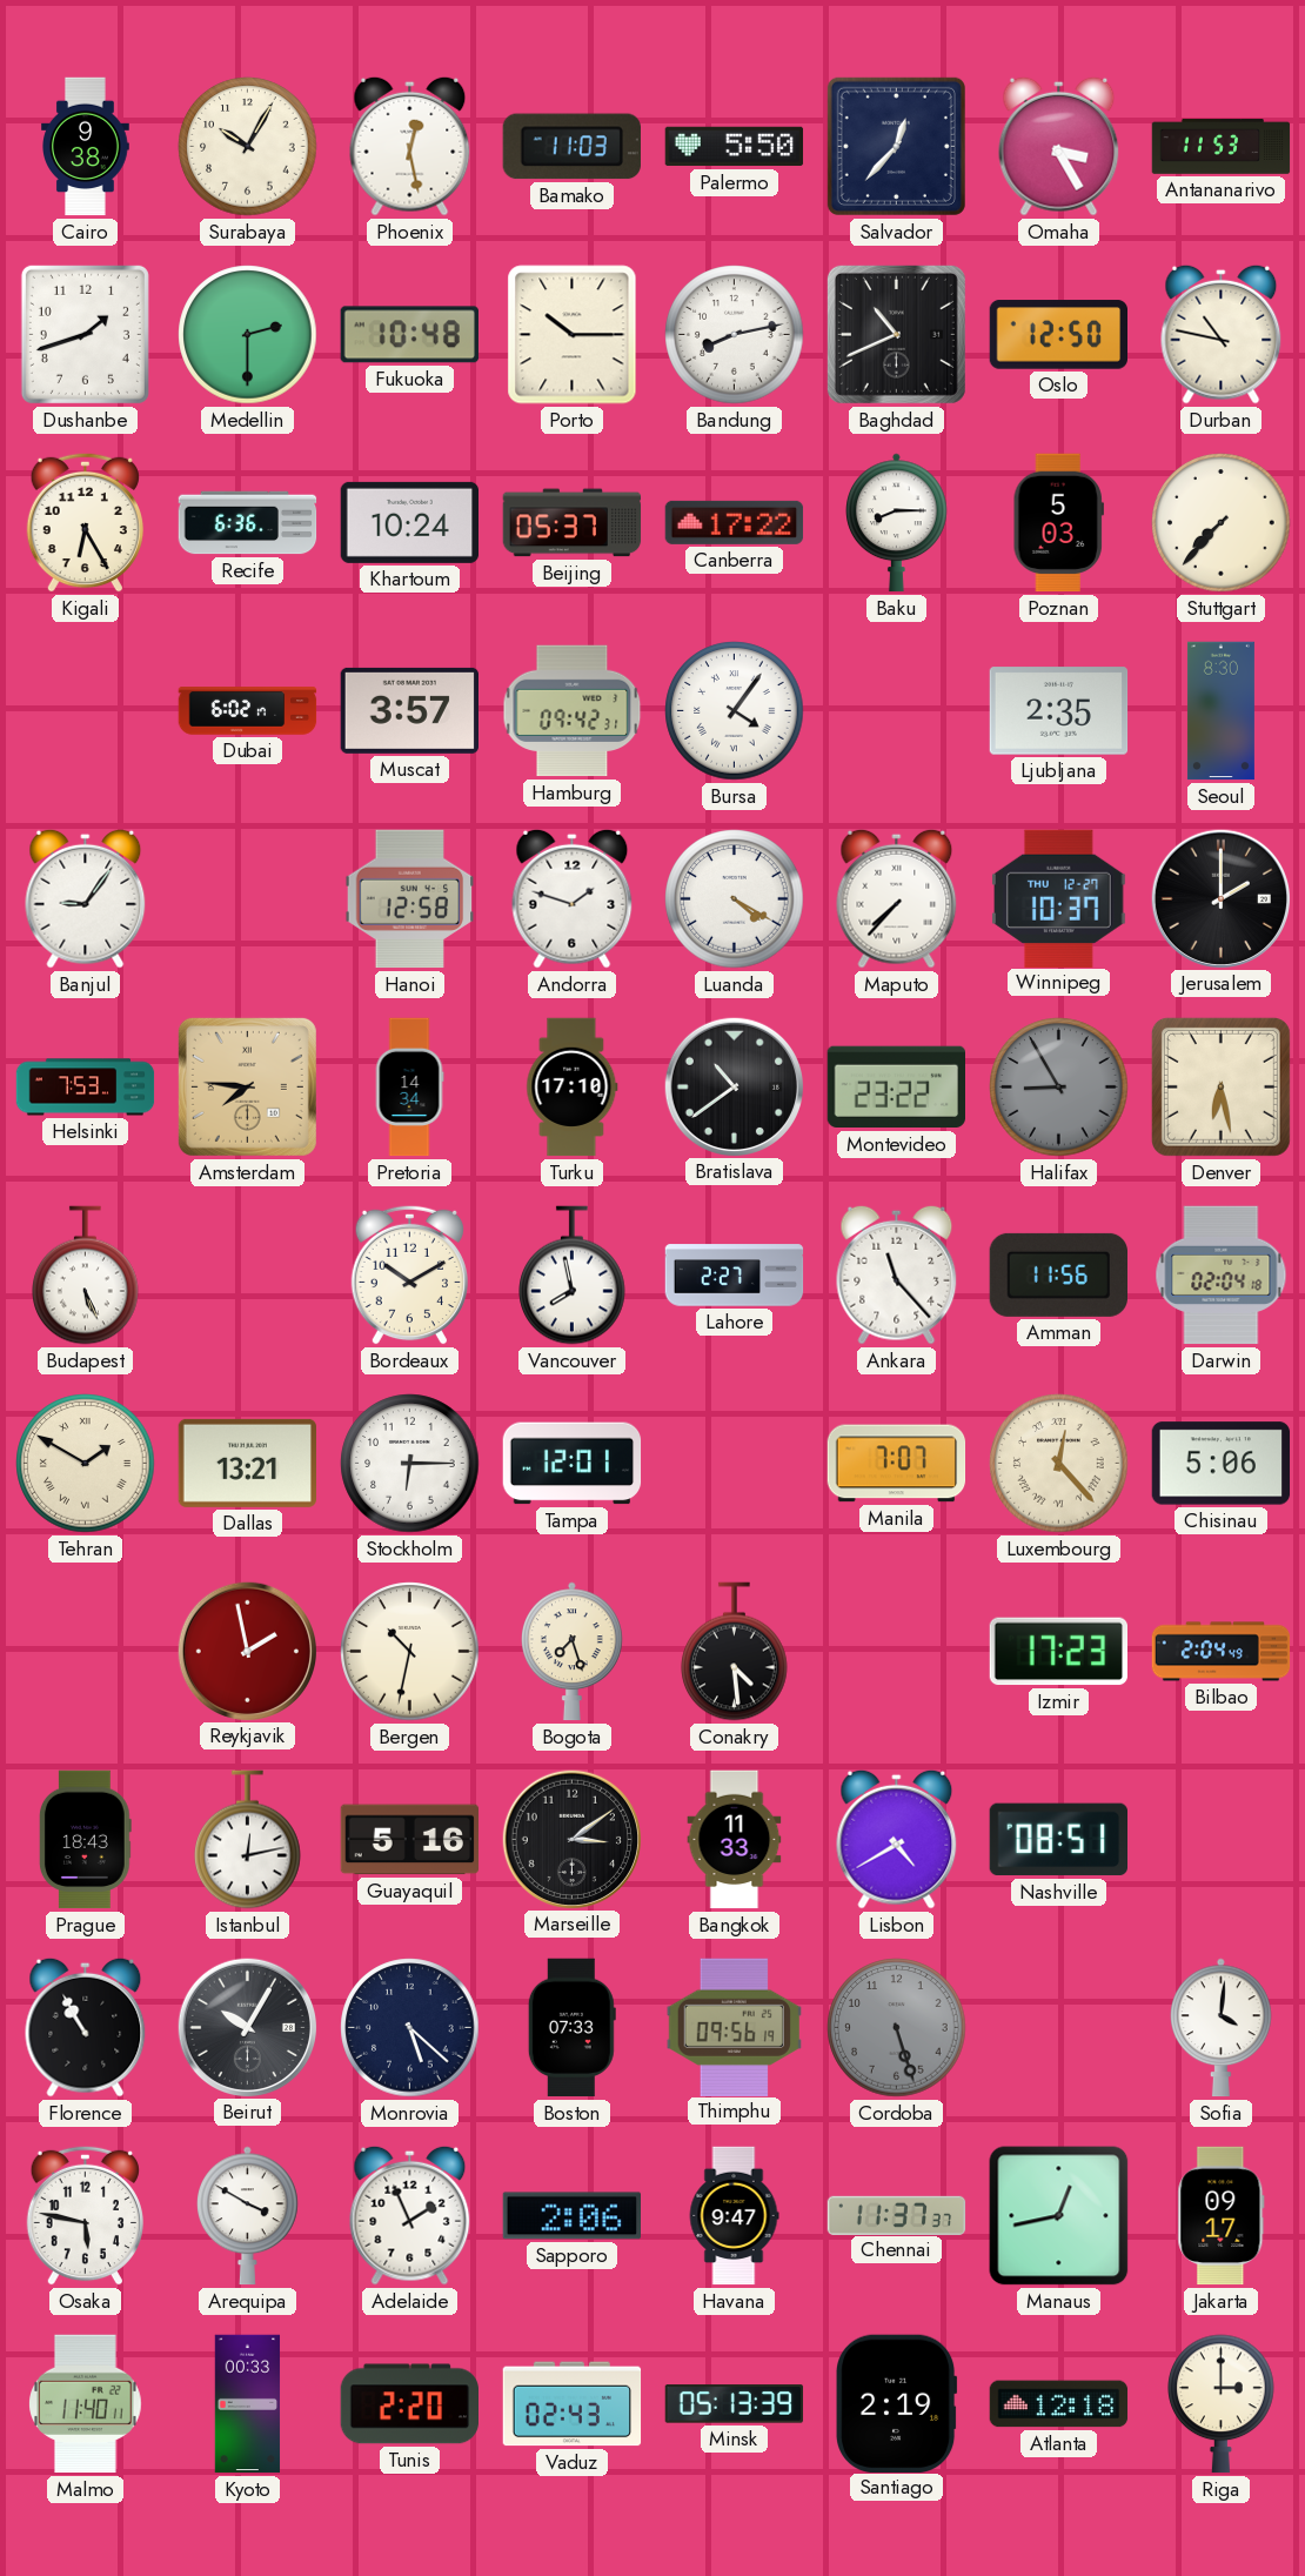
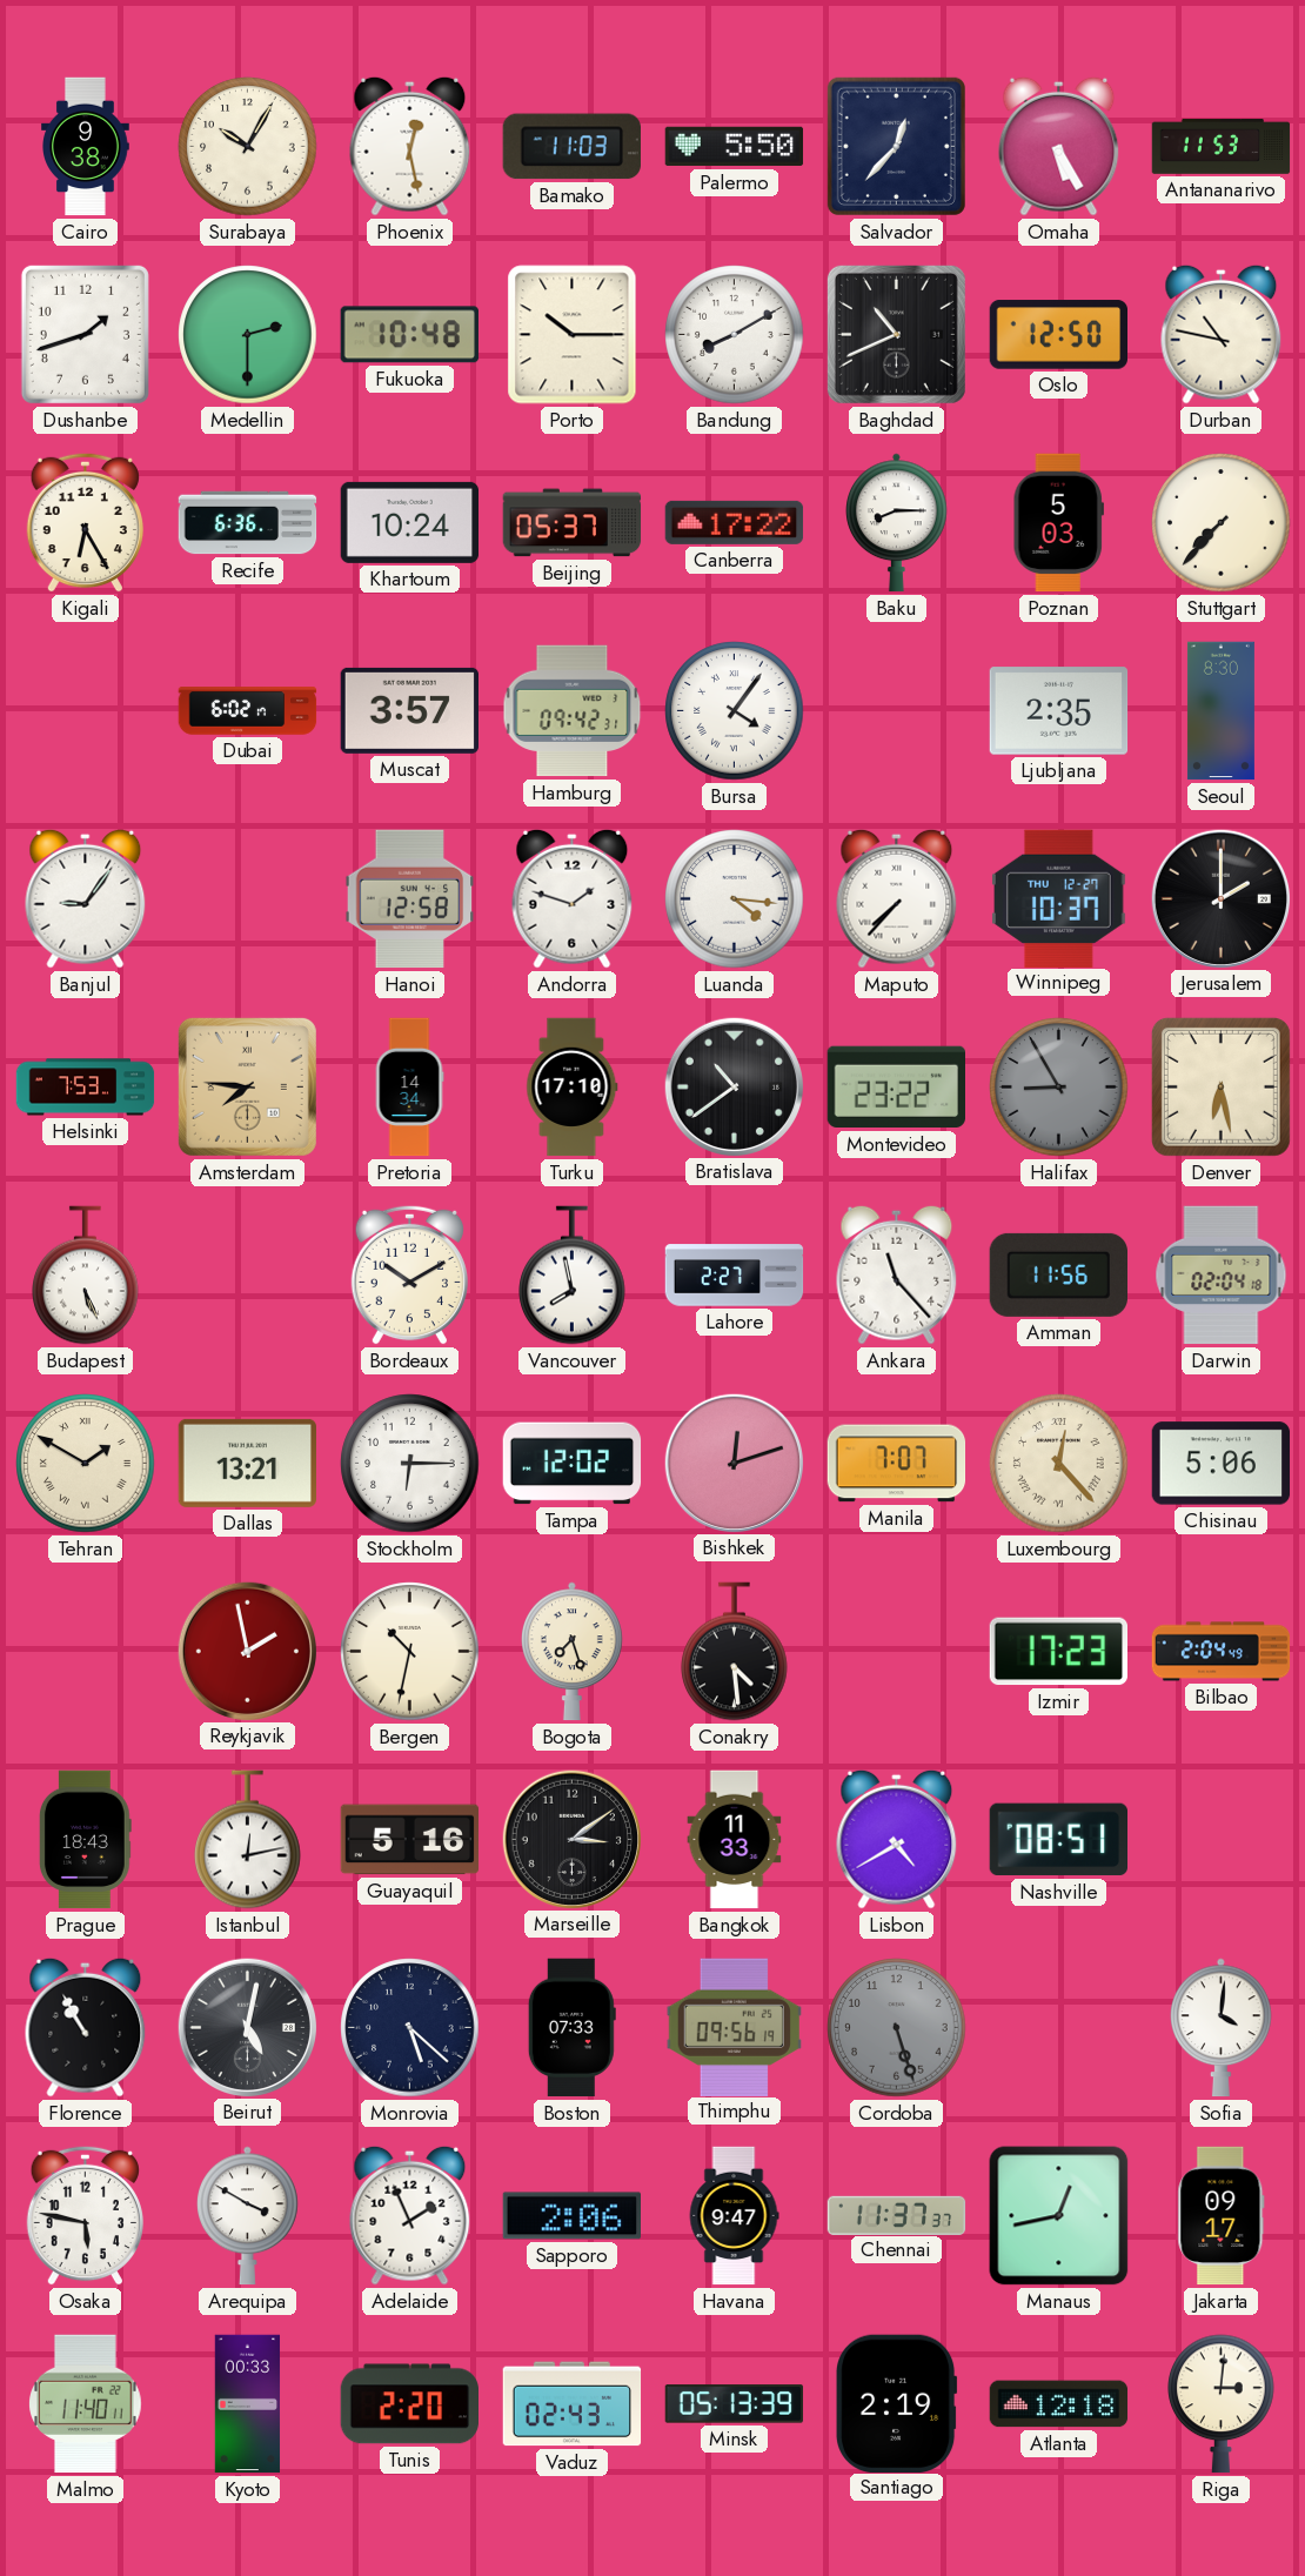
Omaha: 3:25 -> 5:25
Bandung: 8:13 -> 8:10
Luanda: 4:20 -> 4:16
Tampa: 12:01 -> 12:02
Bishkek: none -> 12:12
Beirut: 10:05 -> 5:02
Riga: 3:00 -> 3:01
